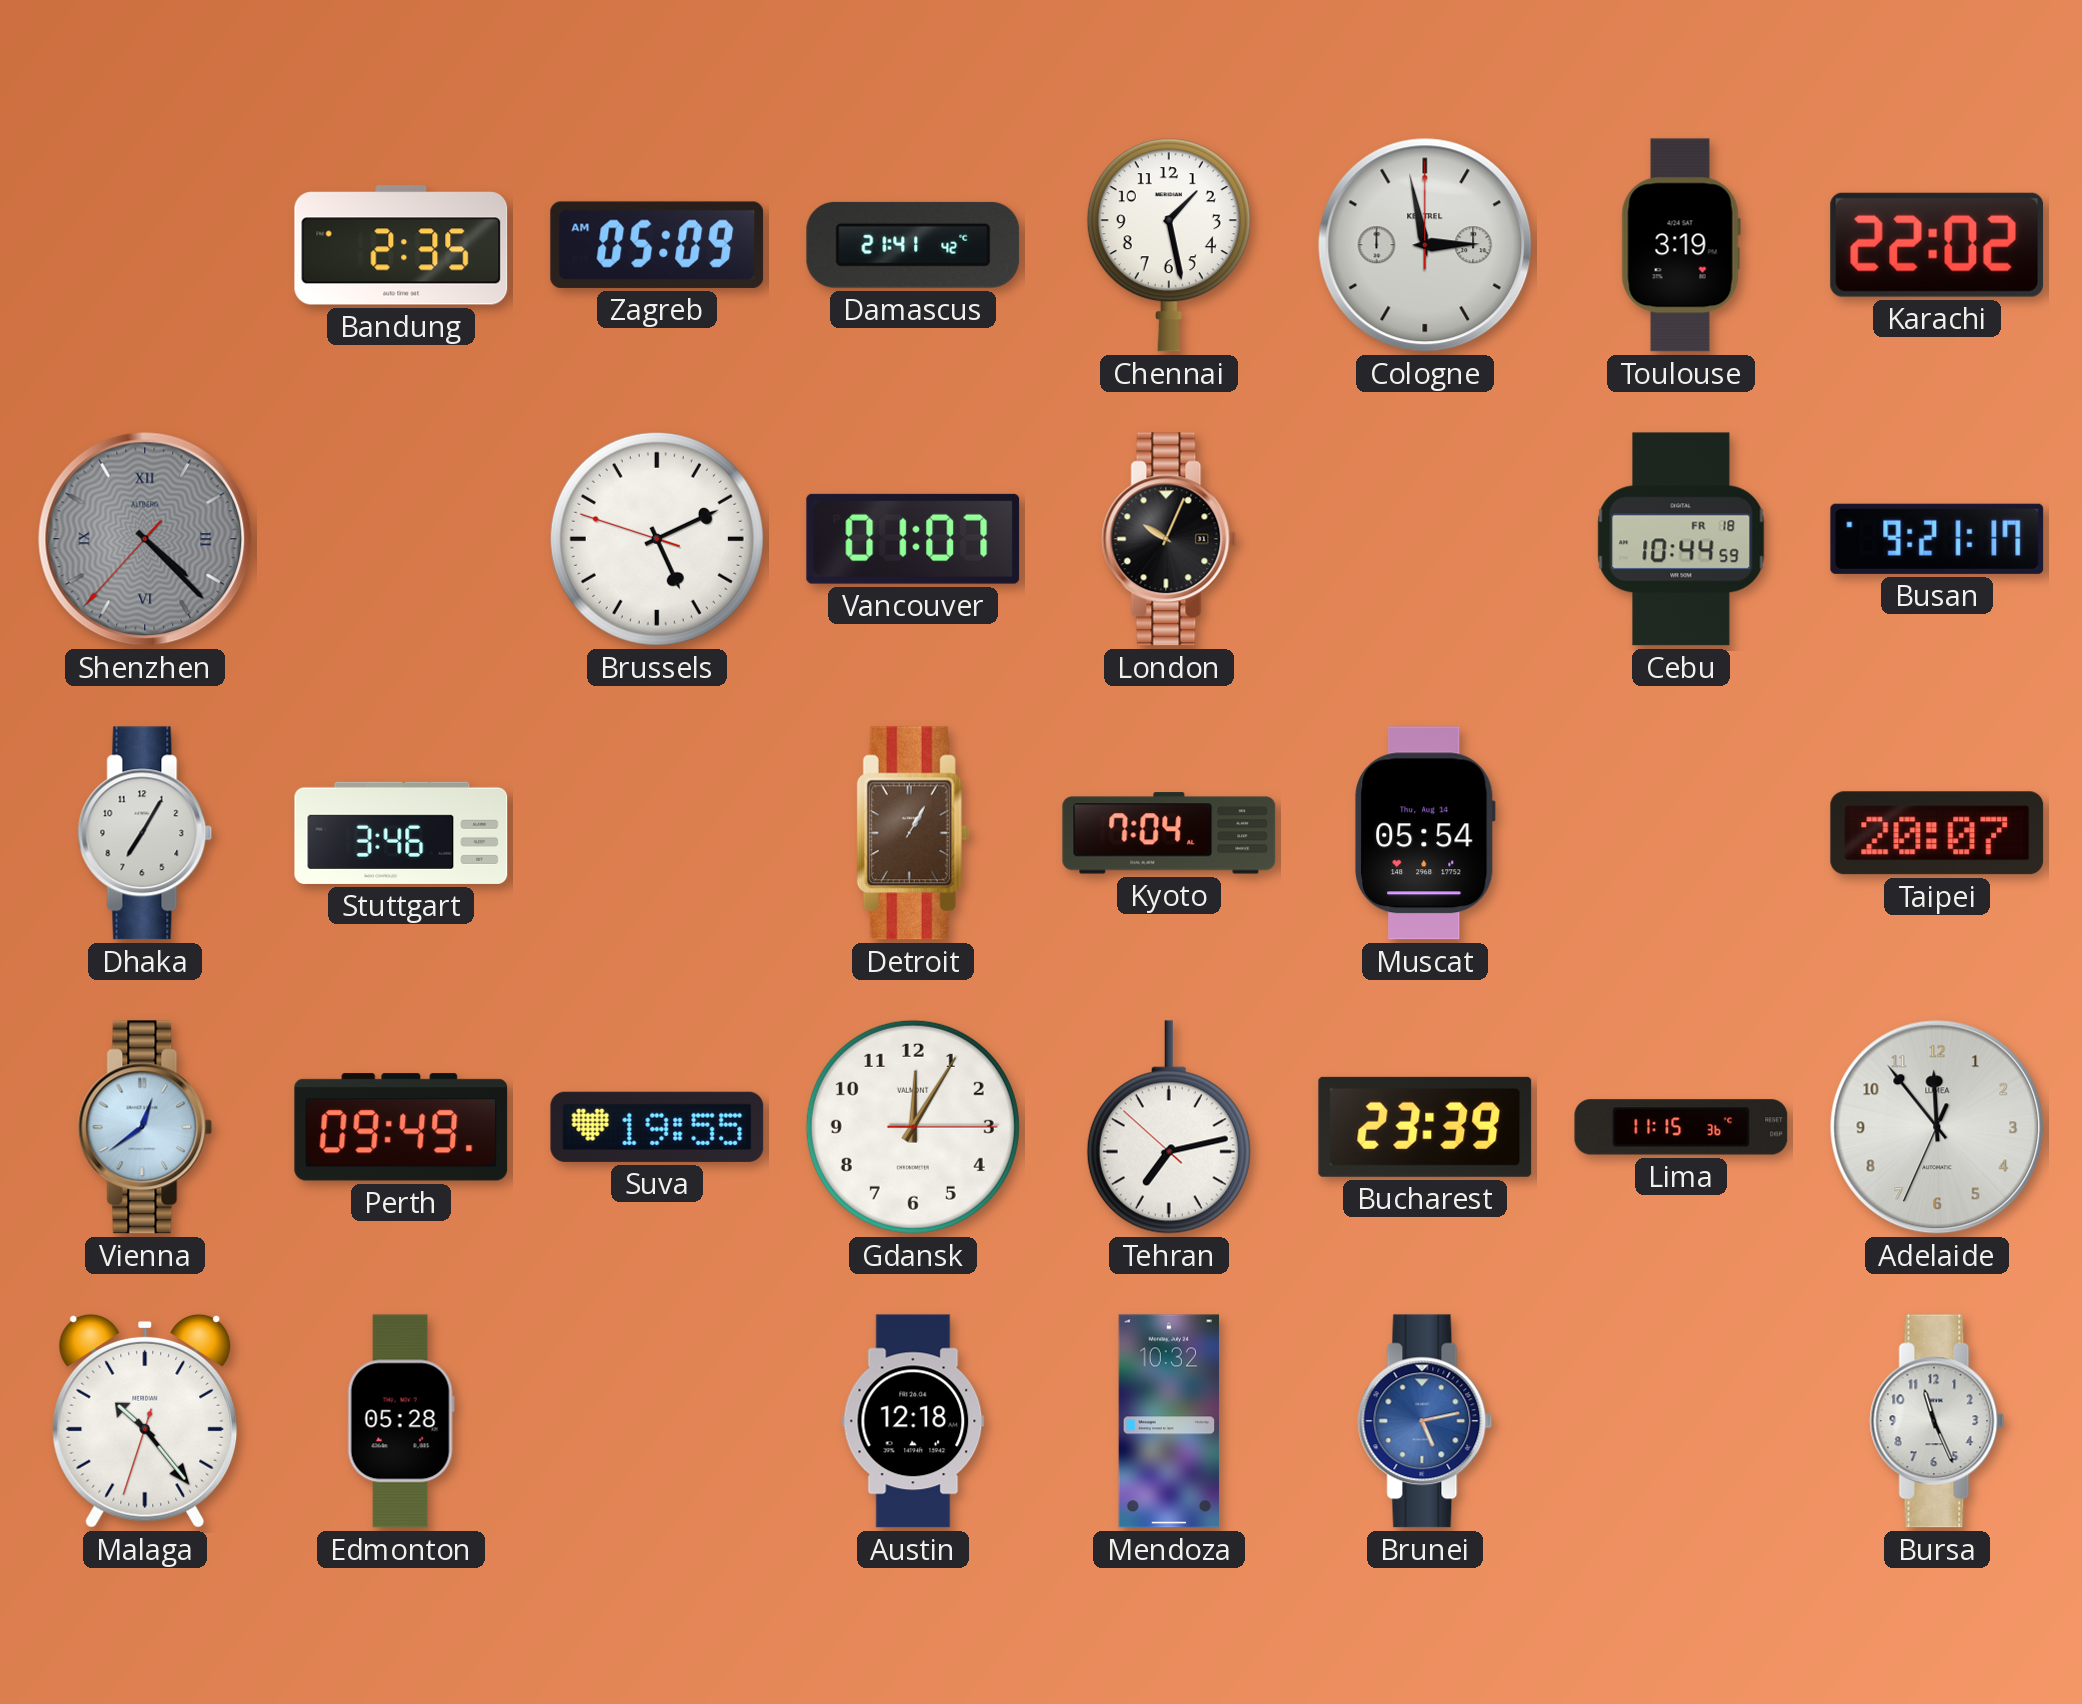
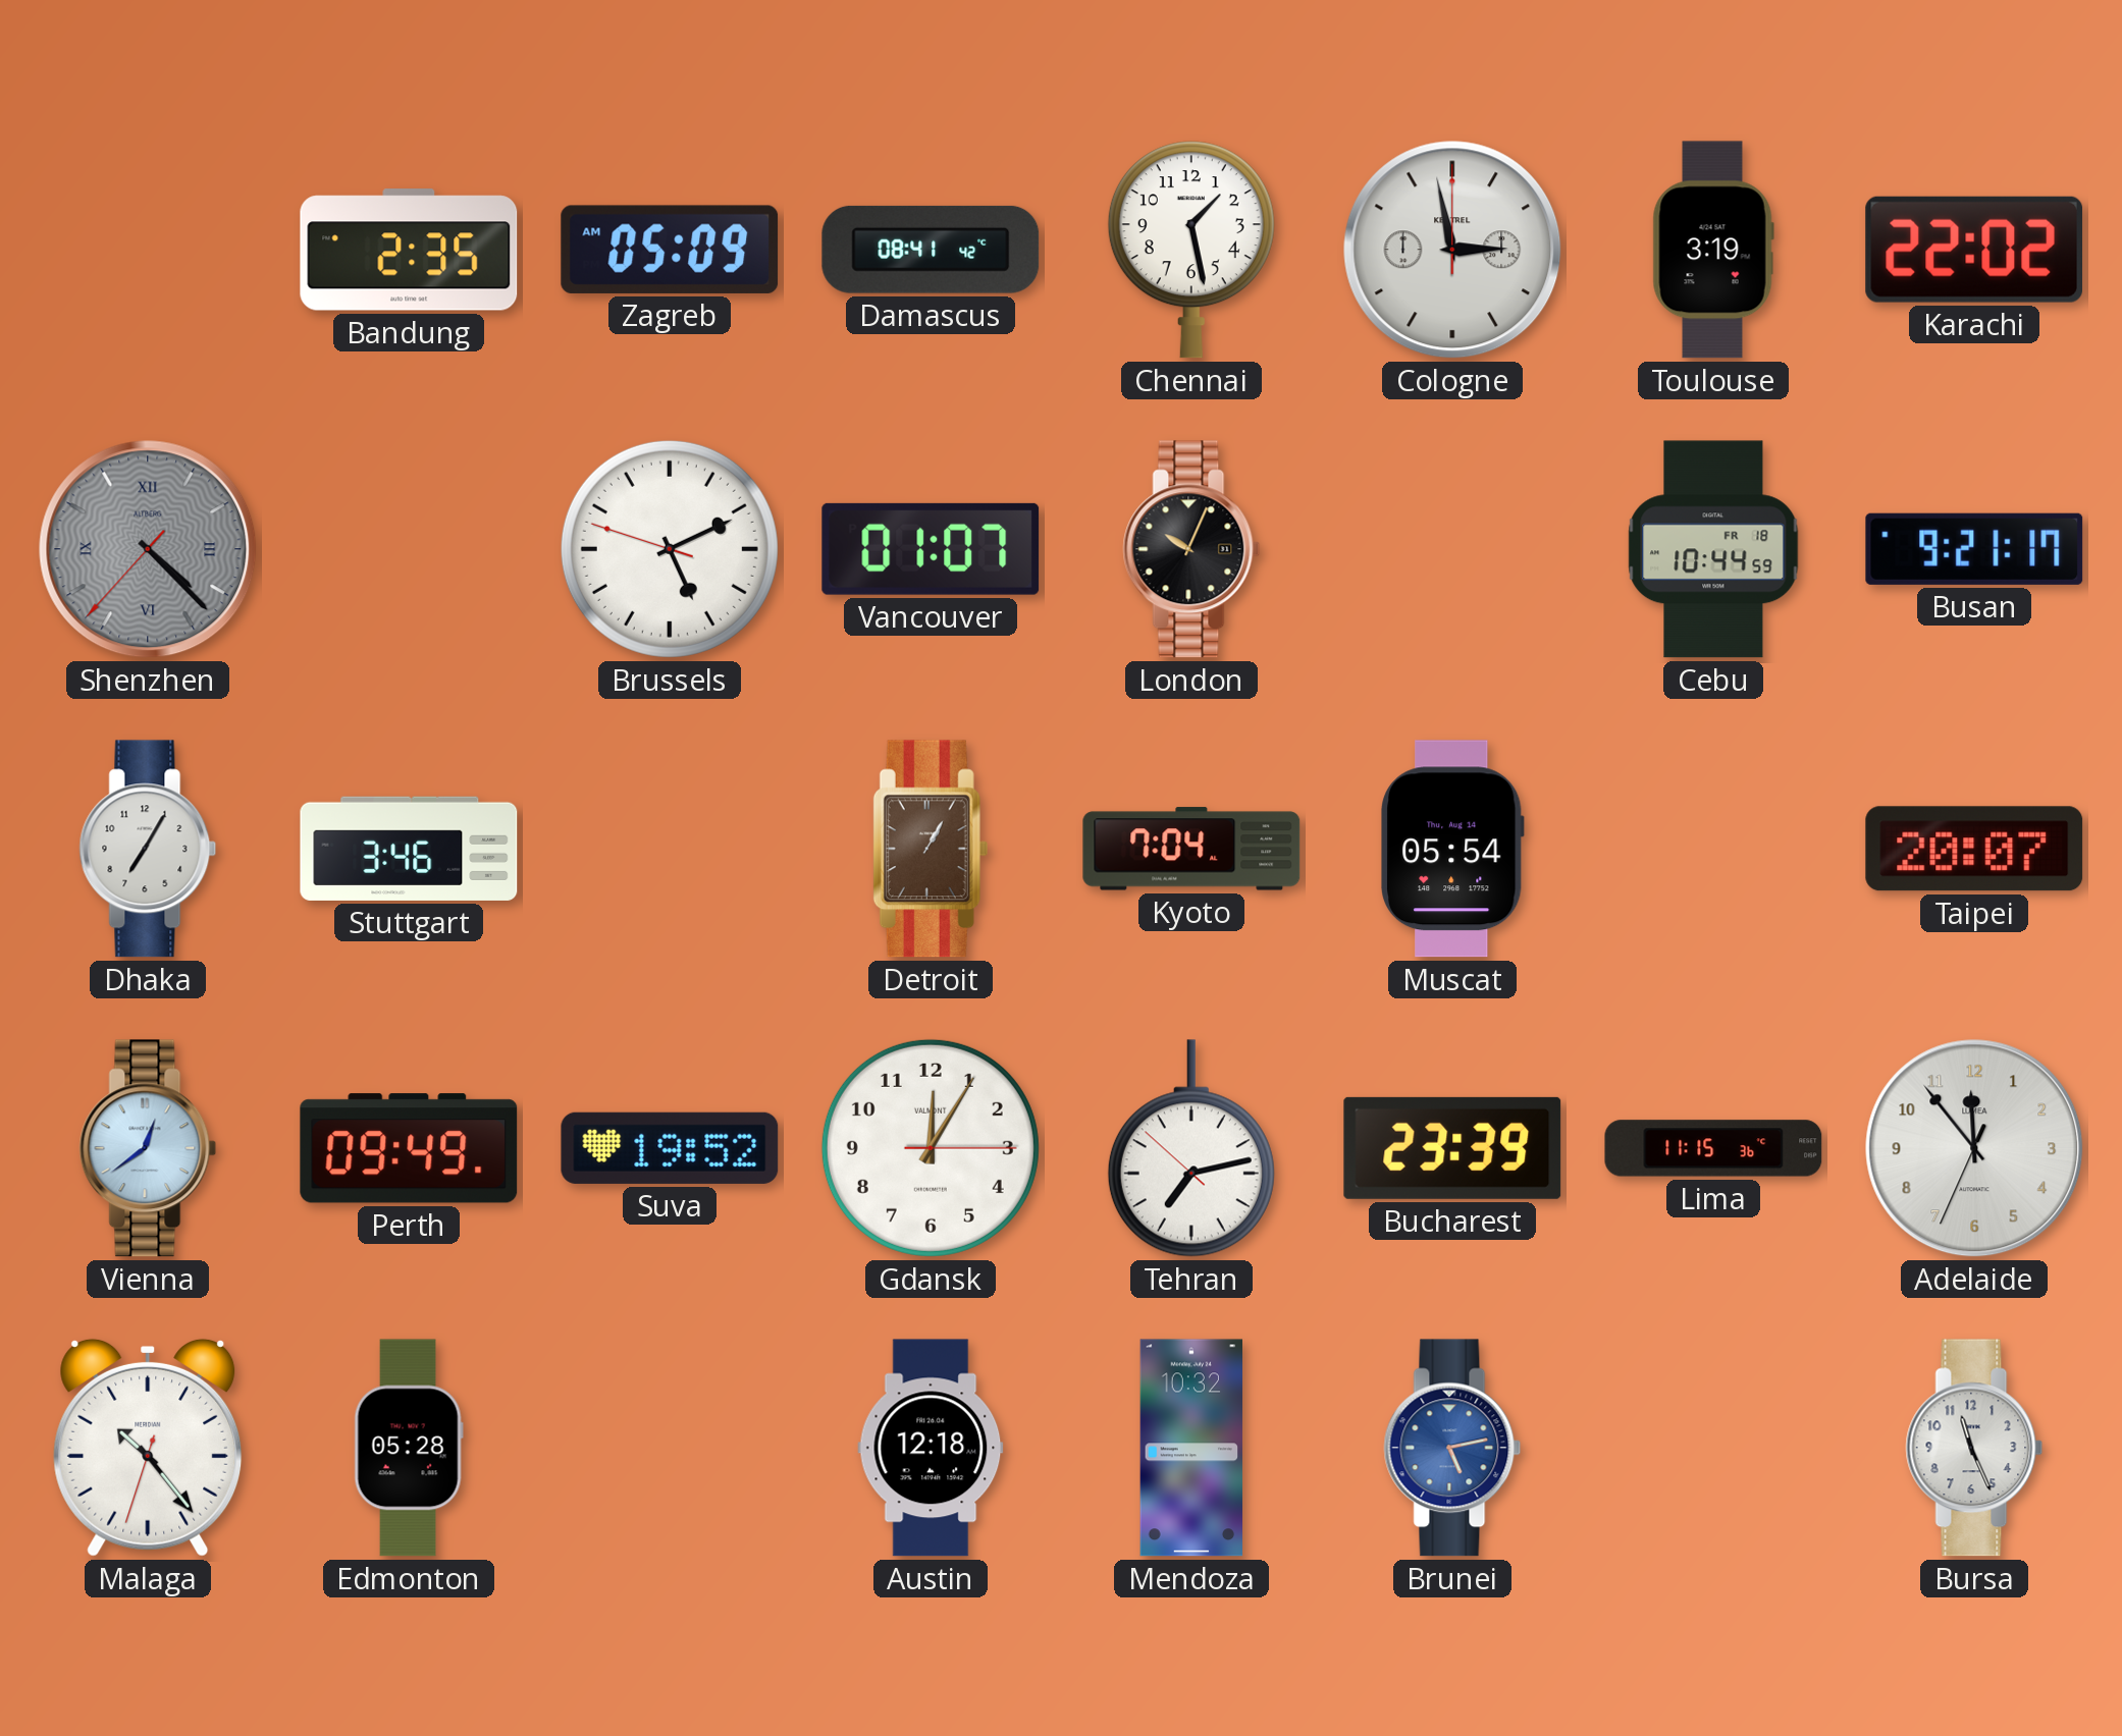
Damascus: 21:41 -> 08:41
Suva: 19:55 -> 19:52
